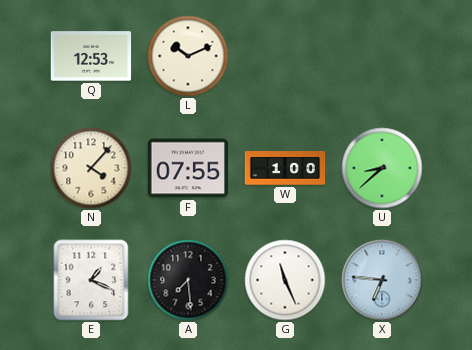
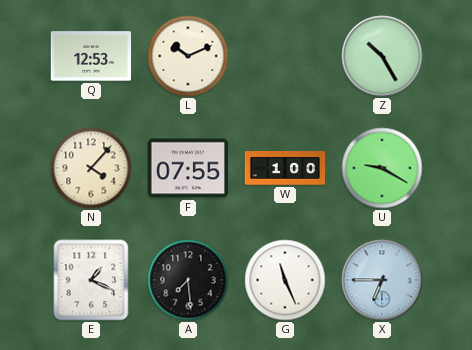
Z: none -> 10:25
U: 8:38 -> 9:20
X: 6:46 -> 6:45
